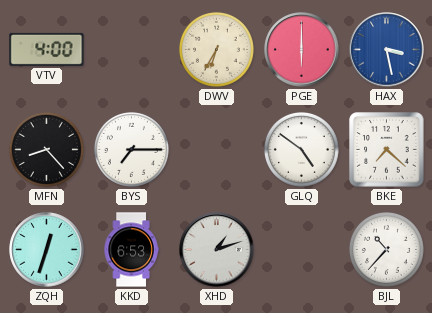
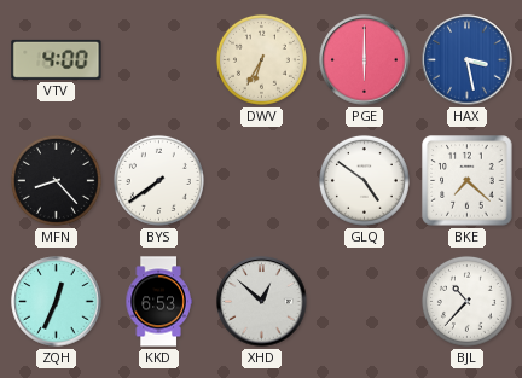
BYS: 7:15 -> 7:39
ZQH: 12:33 -> 12:34
XHD: 1:12 -> 12:52
